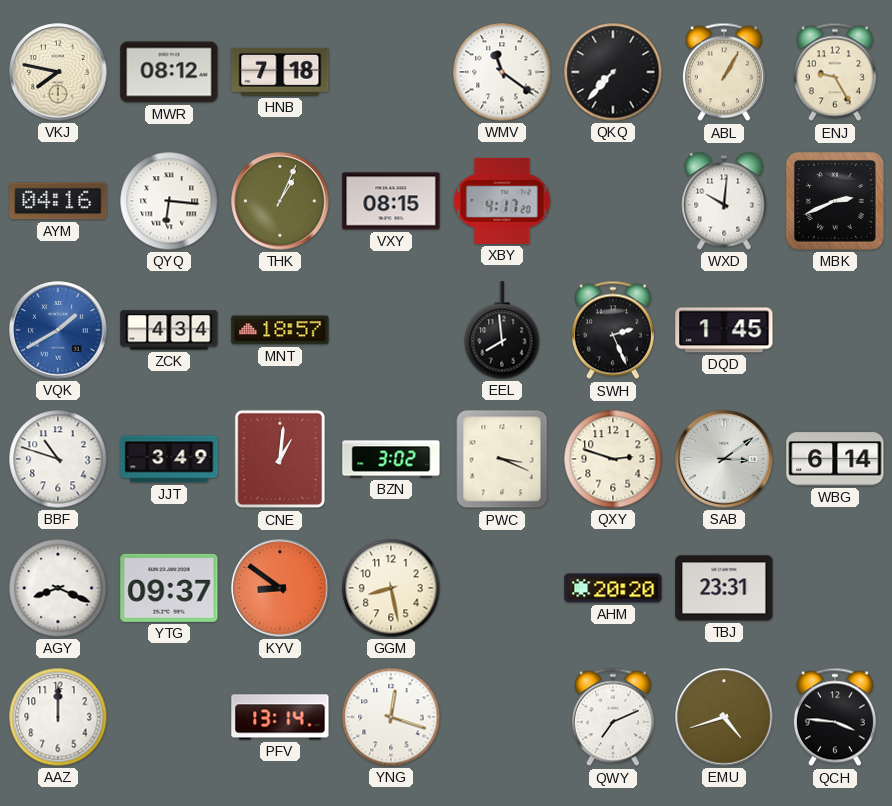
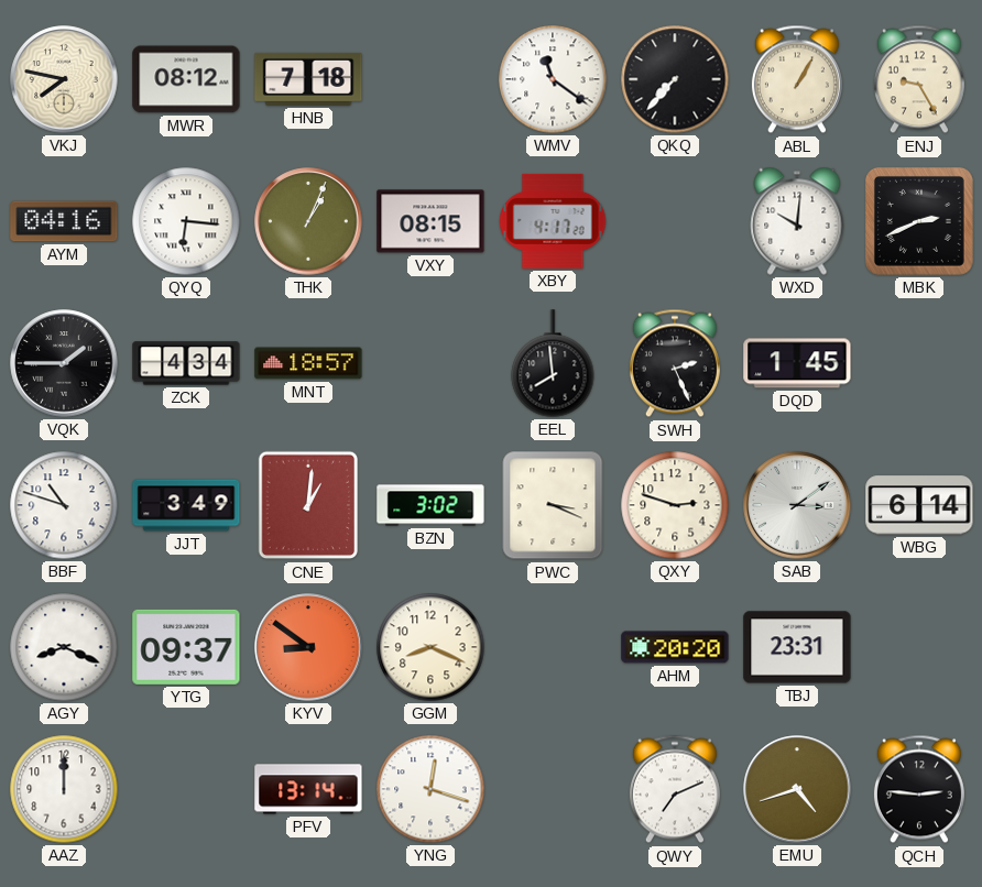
VQK: 1:40 -> 1:45
VQK dial: blue -> black
GGM: 8:28 -> 8:19
QCH: 3:46 -> 2:46
